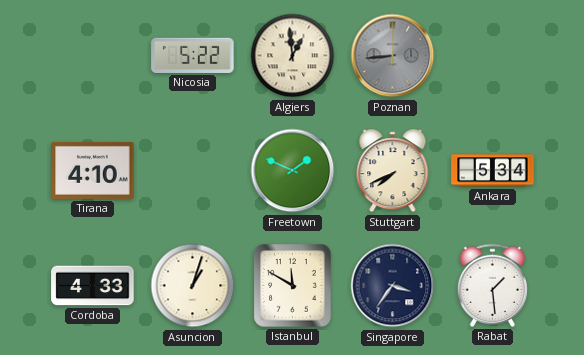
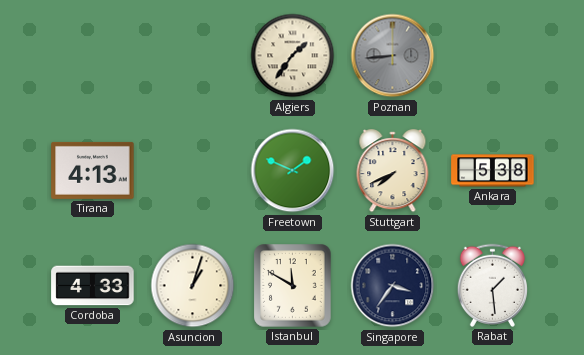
Nicosia: 5:22 -> none
Algiers: 12:59 -> 1:36
Tirana: 4:10 -> 4:13
Ankara: 5:34 -> 5:38
